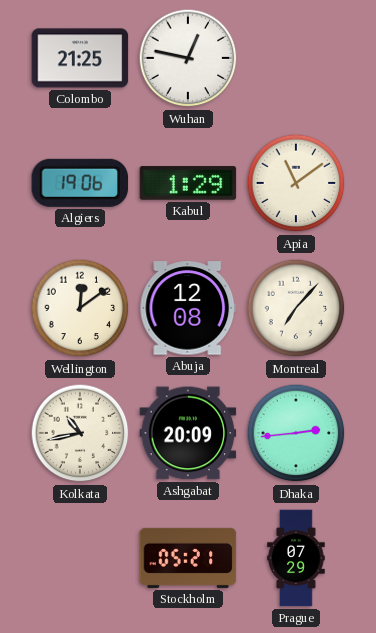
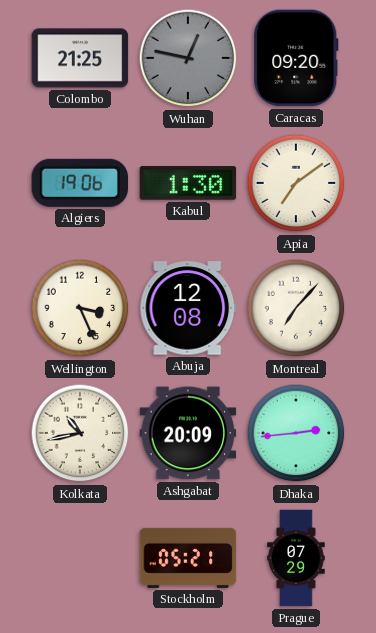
Wuhan dial: white -> grey
Caracas: none -> 09:20
Kabul: 1:29 -> 1:30
Apia: 11:09 -> 7:09
Wellington: 12:09 -> 3:26
